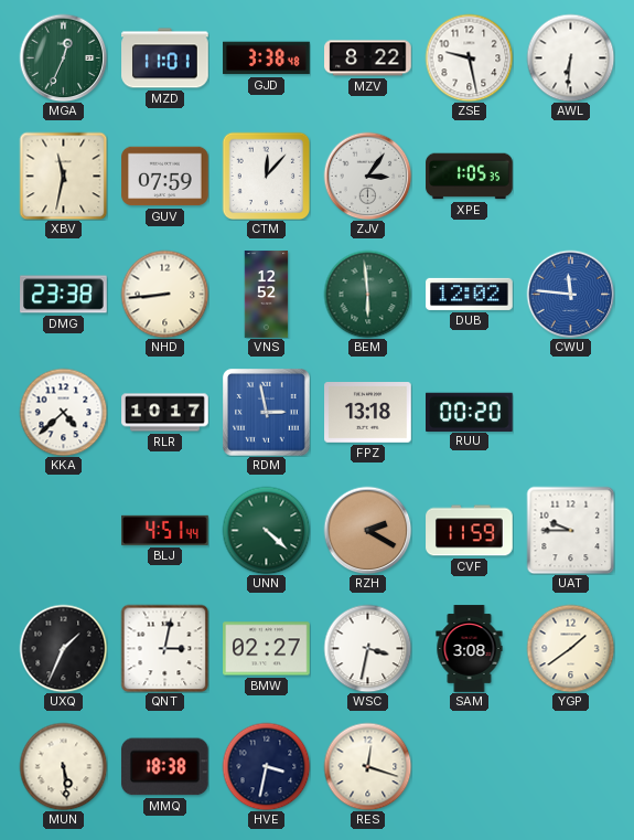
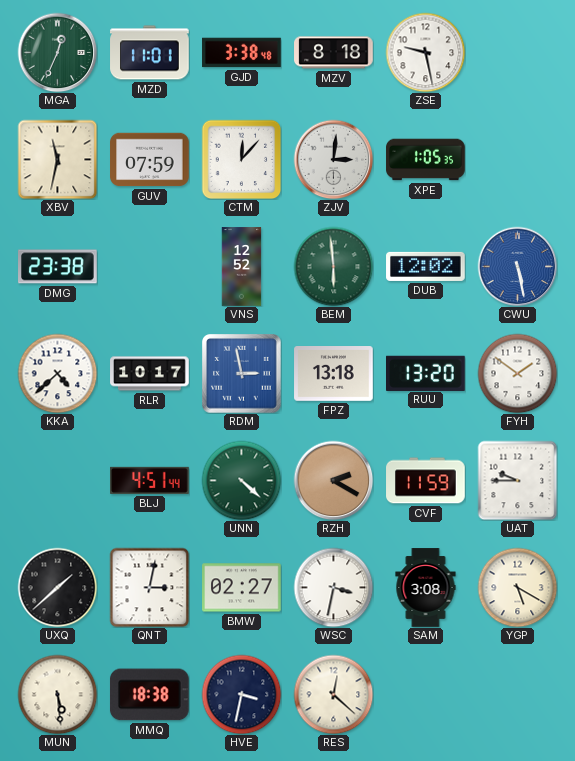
MZV: 8:22 -> 8:18
AWL: 6:31 -> none
ZJV: 3:06 -> 3:01
NHD: 8:44 -> none
CWU: 11:46 -> 5:28
RUU: 00:20 -> 13:20
FYH: none -> 1:51
UXQ: 1:34 -> 1:38
YGP: 1:39 -> 5:20
RES: 12:18 -> 12:22
